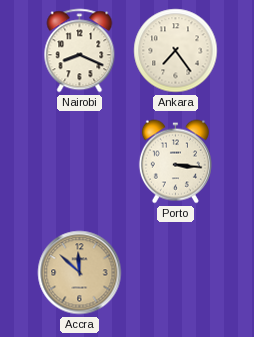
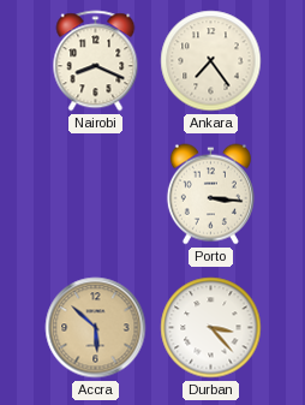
Accra: 11:52 -> 5:52
Durban: none -> 3:23
